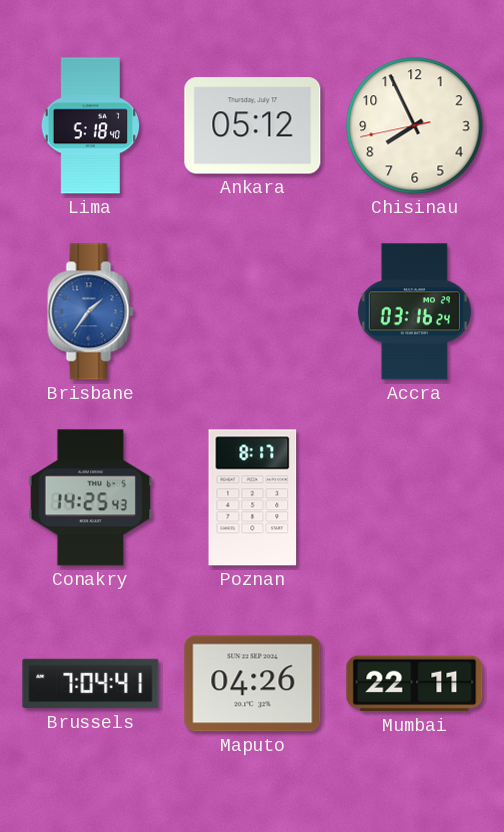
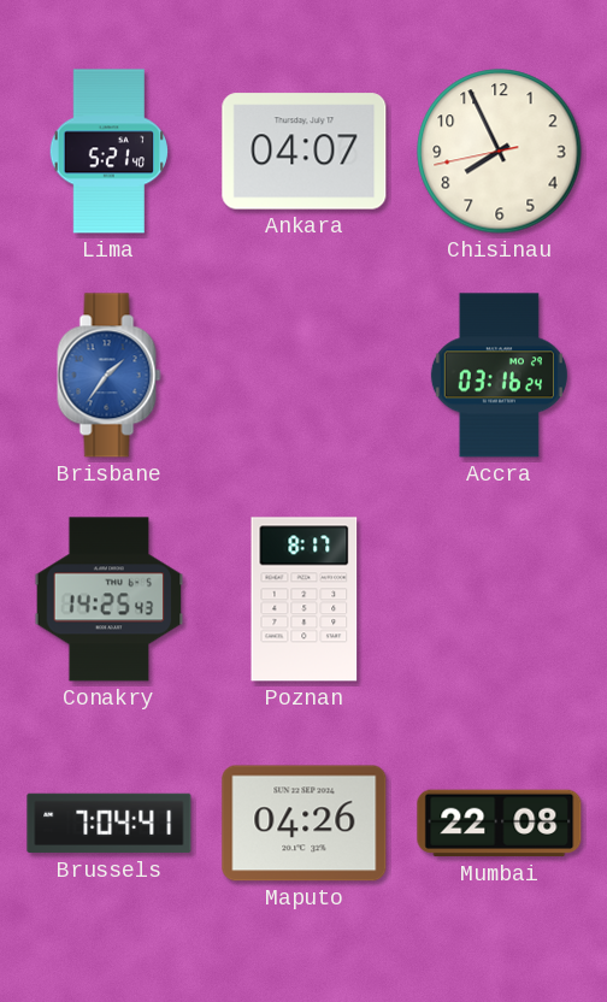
Lima: 5:18 -> 5:21
Ankara: 05:12 -> 04:07
Mumbai: 22:11 -> 22:08
